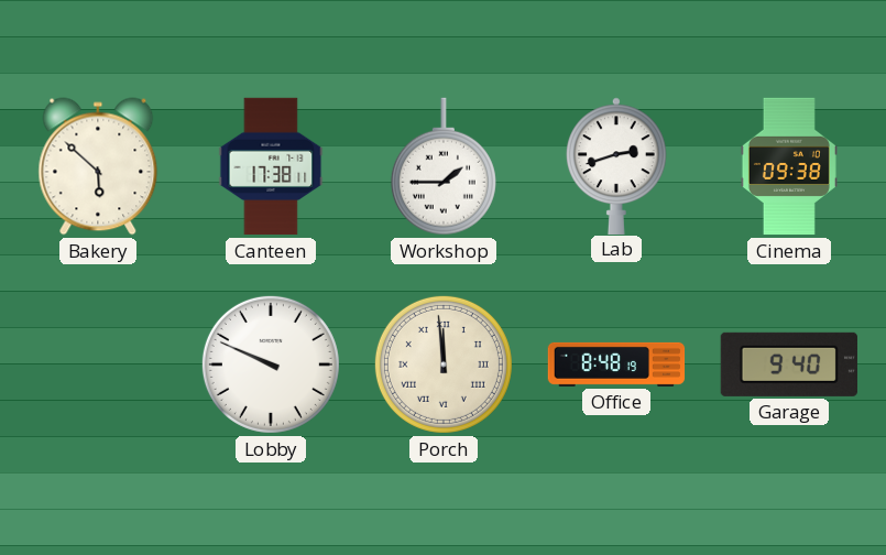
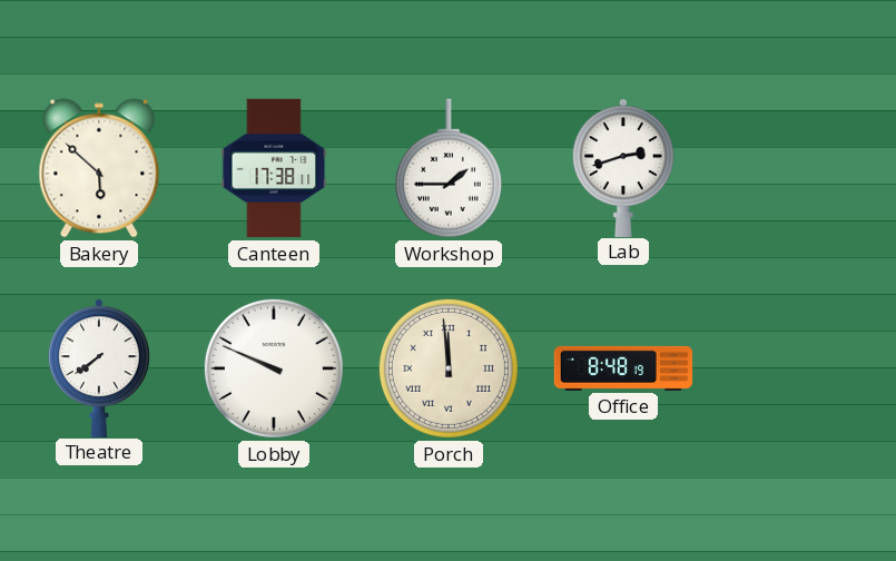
Cinema: 09:38 -> none
Theatre: none -> 7:39
Garage: 9:40 -> none
